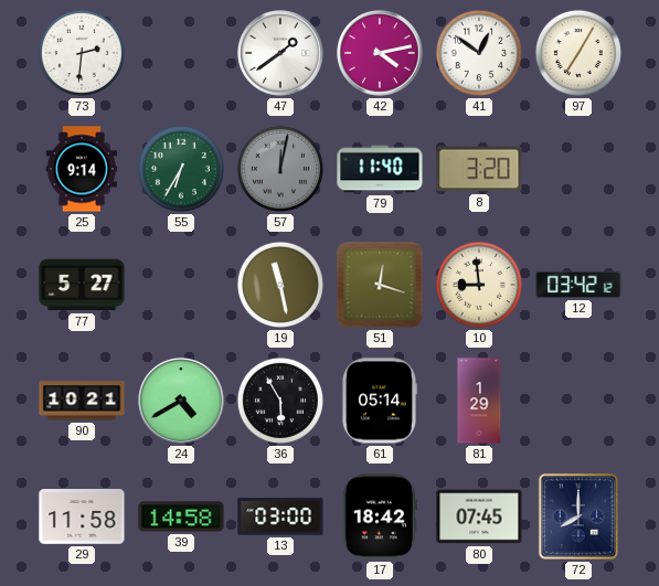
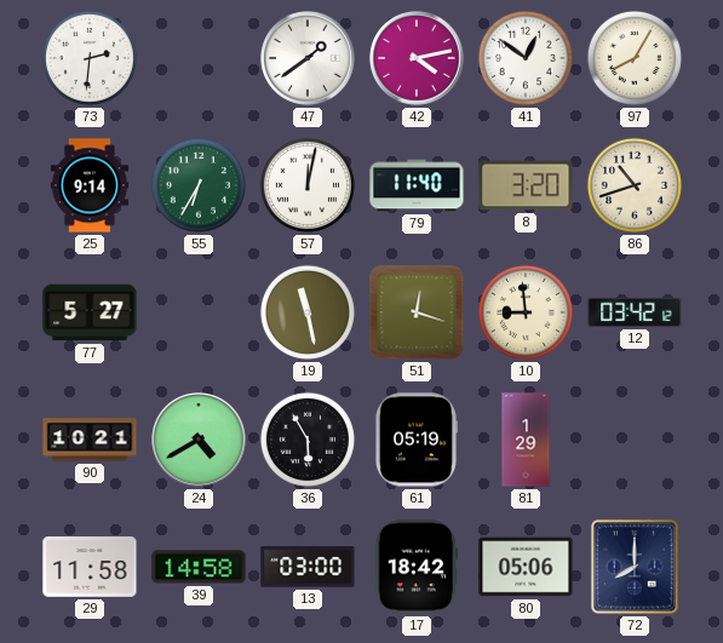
97: 7:05 -> 8:05
57 dial: grey -> white
86: none -> 10:42
61: 05:14 -> 05:19
80: 07:45 -> 05:06
